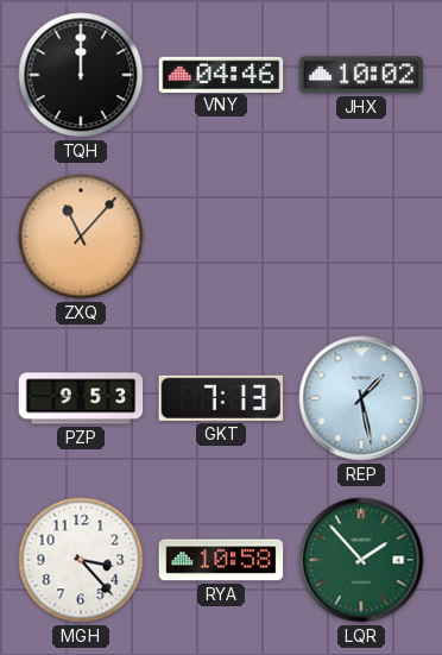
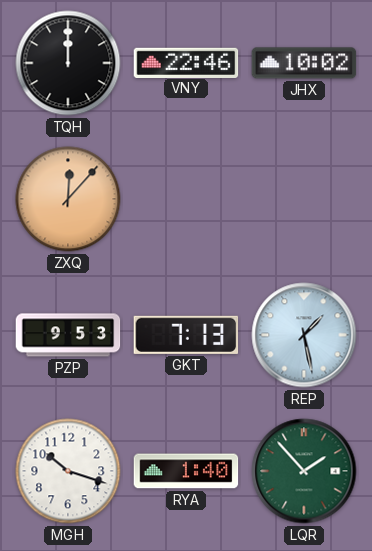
VNY: 04:46 -> 22:46
ZXQ: 11:07 -> 12:07
MGH: 3:23 -> 10:18
RYA: 10:58 -> 1:40
